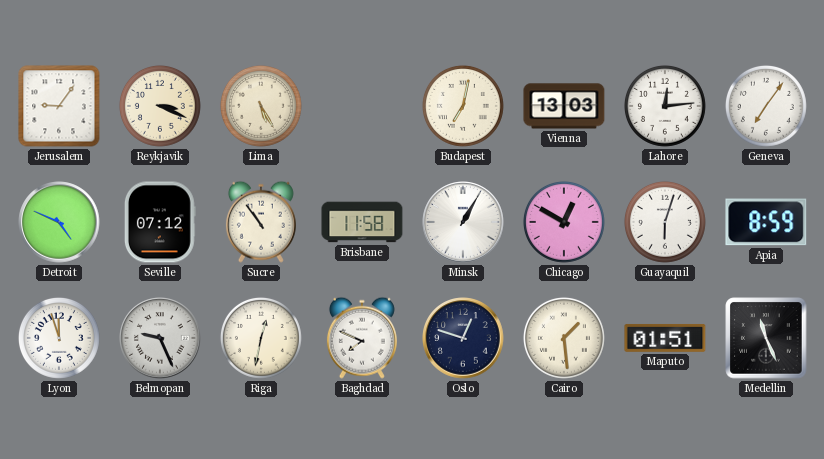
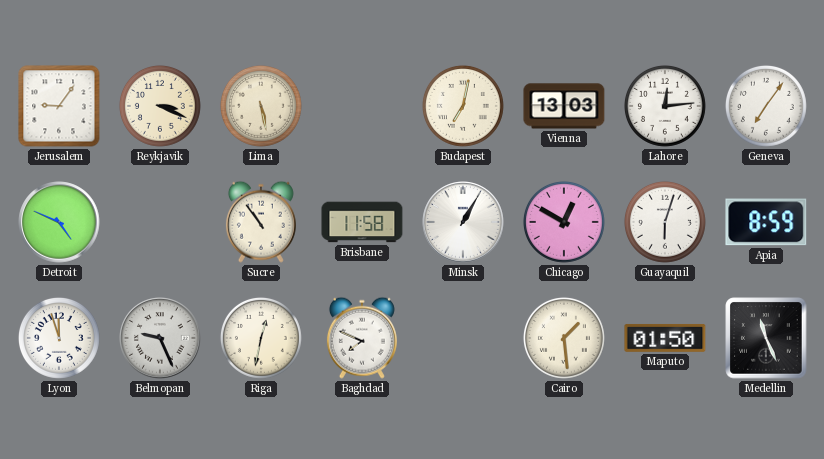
Lima: 5:25 -> 5:28
Seville: 07:12 -> none
Oslo: 12:48 -> none
Maputo: 01:51 -> 01:50
